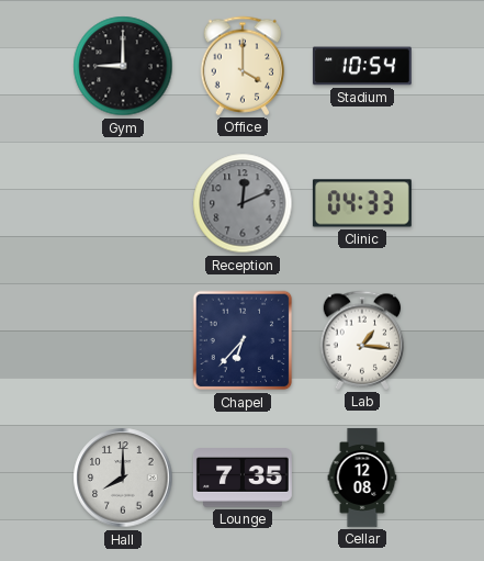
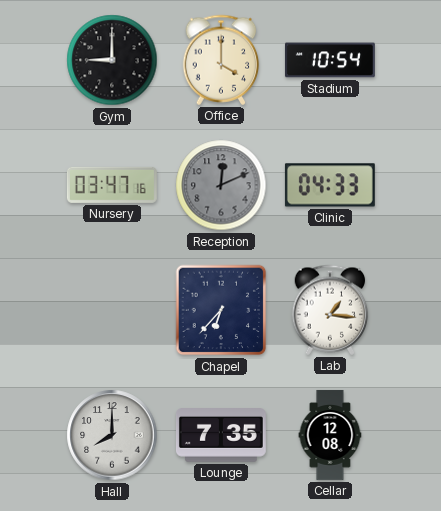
Nursery: none -> 03:47
